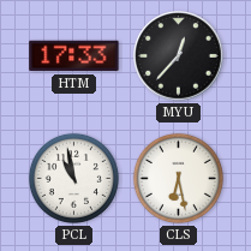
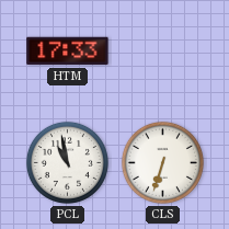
MYU: 12:37 -> none
CLS: 6:28 -> 6:33
